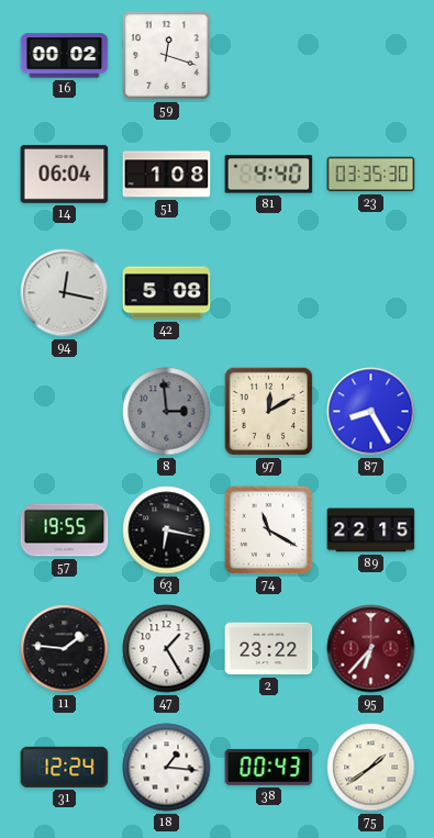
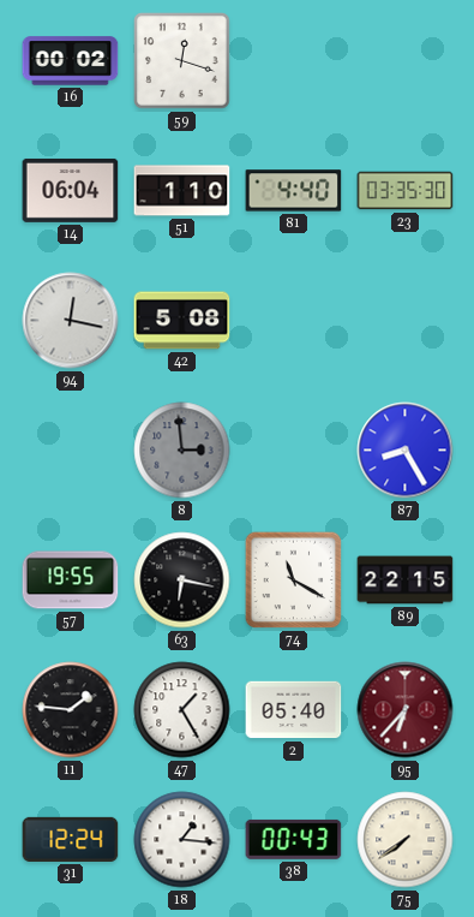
51: 1:08 -> 1:10
97: 12:10 -> none
2: 23:22 -> 05:40
75: 1:39 -> 7:39
